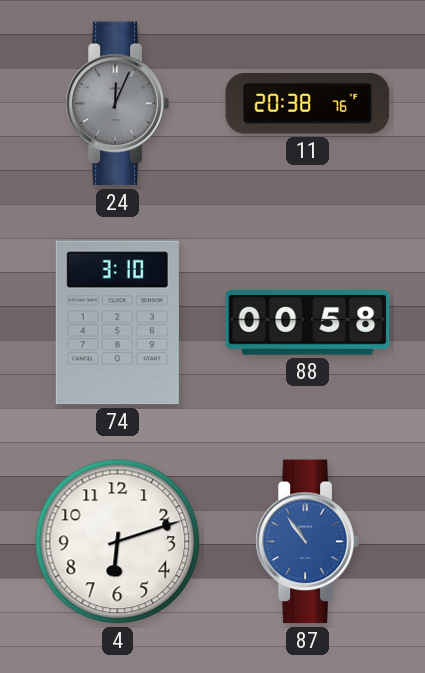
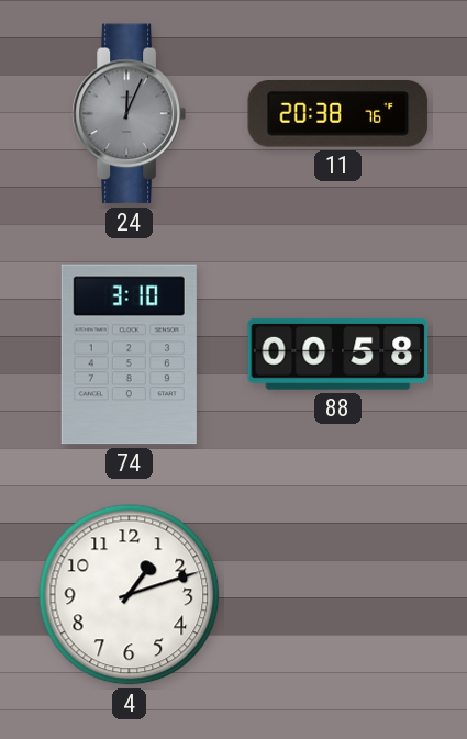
4: 6:12 -> 1:12
87: 10:54 -> none
